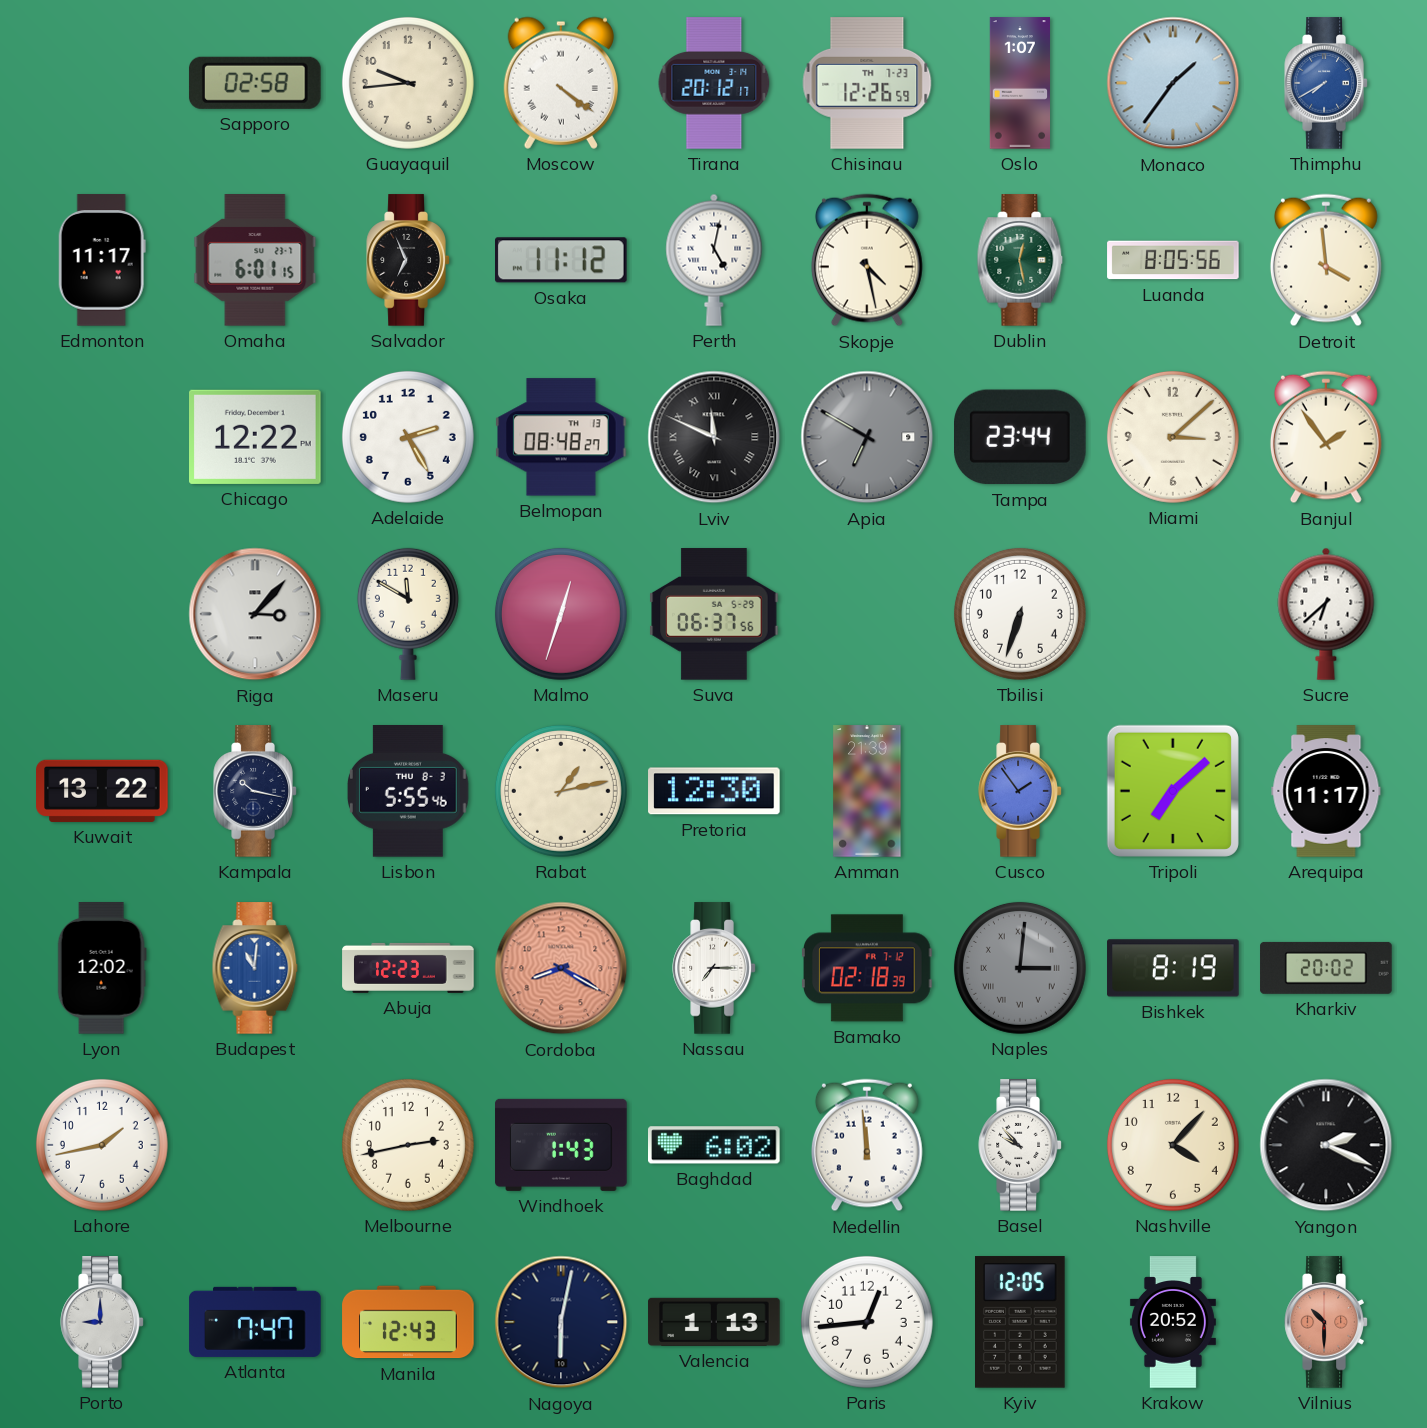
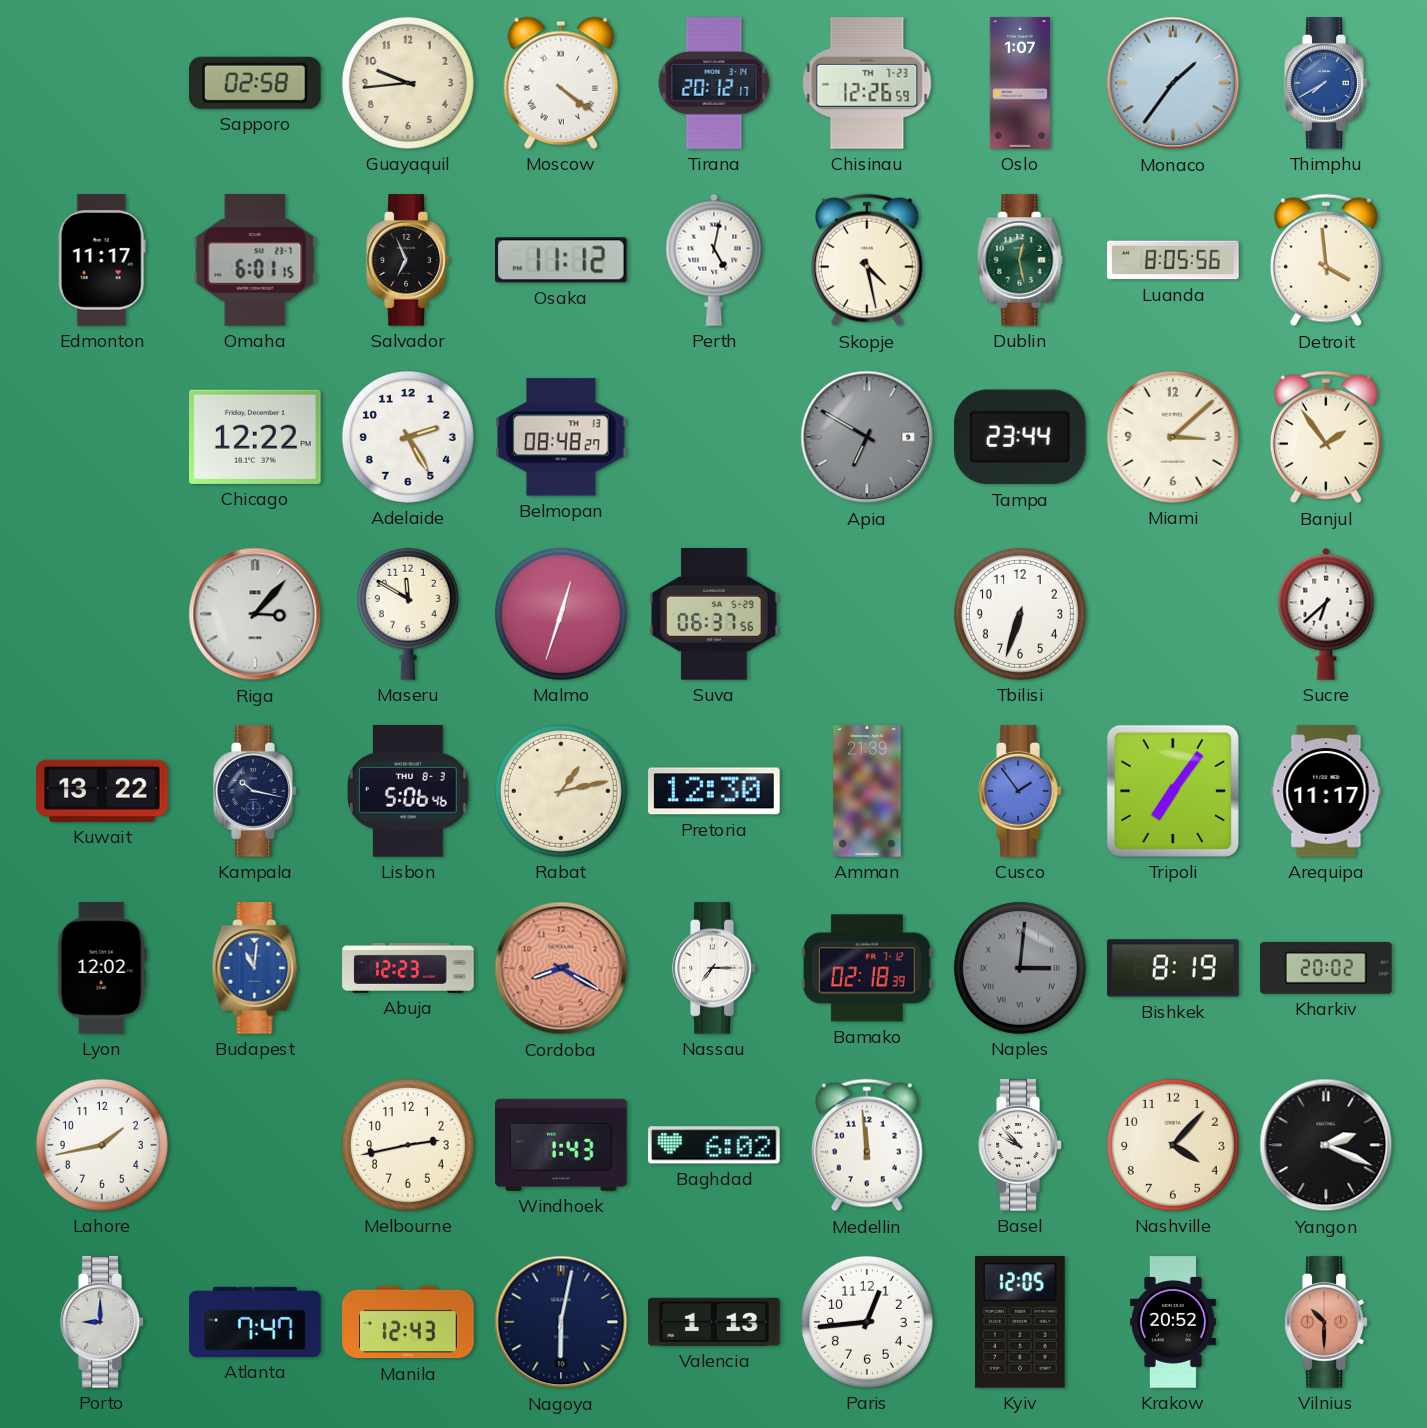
Lviv: 11:49 -> none
Lisbon: 5:55 -> 5:06
Tripoli: 7:08 -> 7:06
